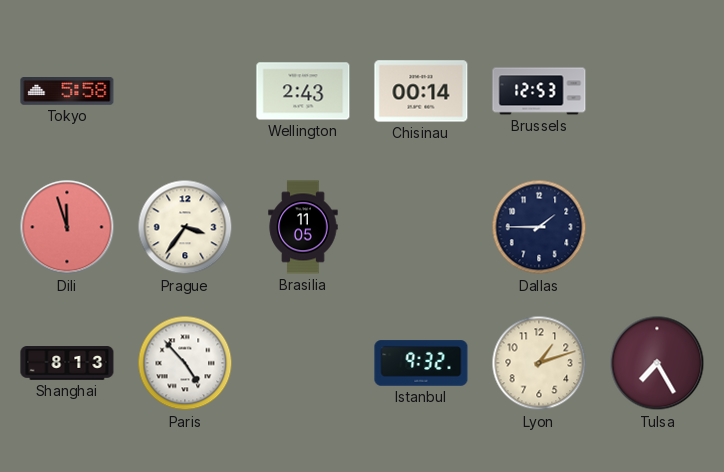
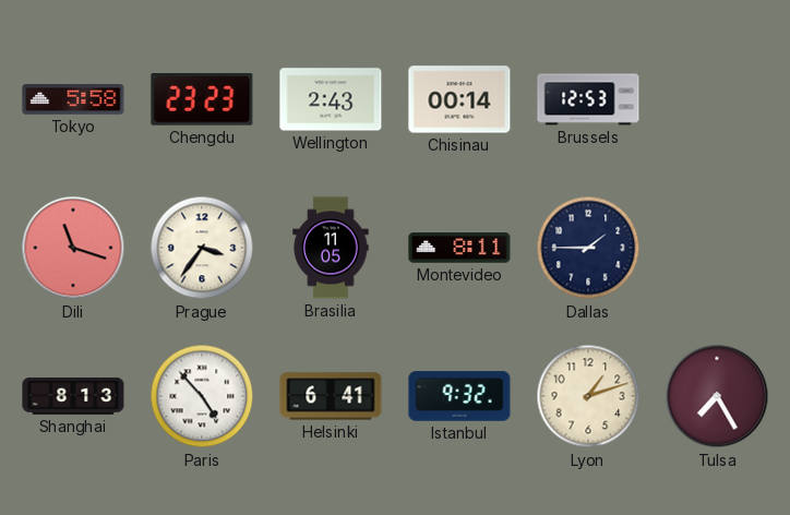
Chengdu: none -> 23:23
Dili: 11:57 -> 11:18
Montevideo: none -> 8:11
Helsinki: none -> 6:41
